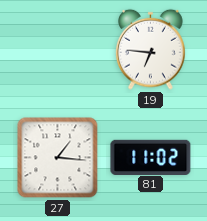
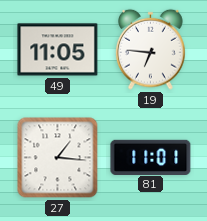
49: none -> 11:05
81: 11:02 -> 11:01
